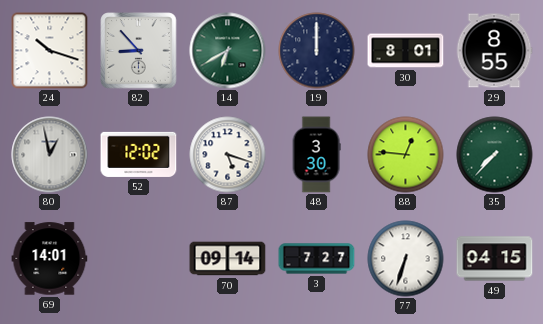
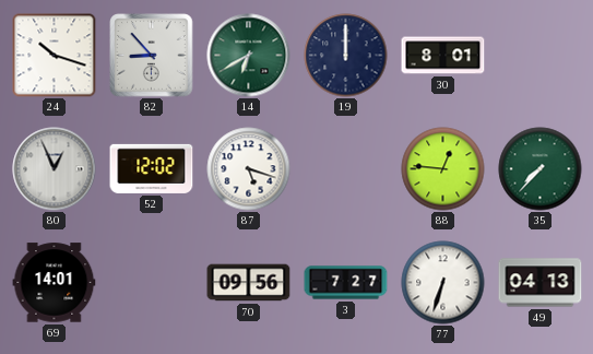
29: 8:55 -> none
80: 12:58 -> 12:56
48: 3:30 -> none
70: 09:14 -> 09:56
49: 04:15 -> 04:13
